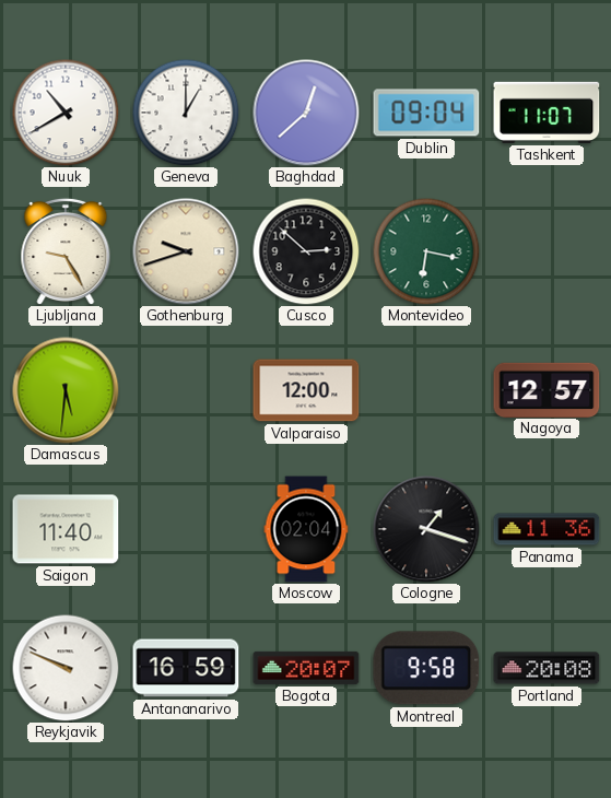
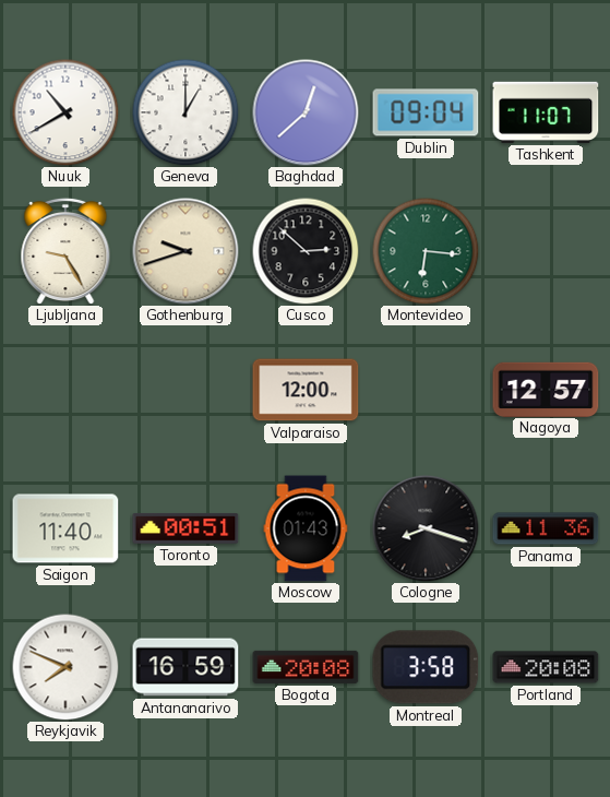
Montevideo: 6:17 -> 6:16
Damascus: 5:31 -> none
Toronto: none -> 00:51
Moscow: 02:04 -> 01:43
Cologne: 1:18 -> 8:18
Reykjavik: 9:49 -> 7:49
Bogota: 20:07 -> 20:08
Montreal: 9:58 -> 3:58
